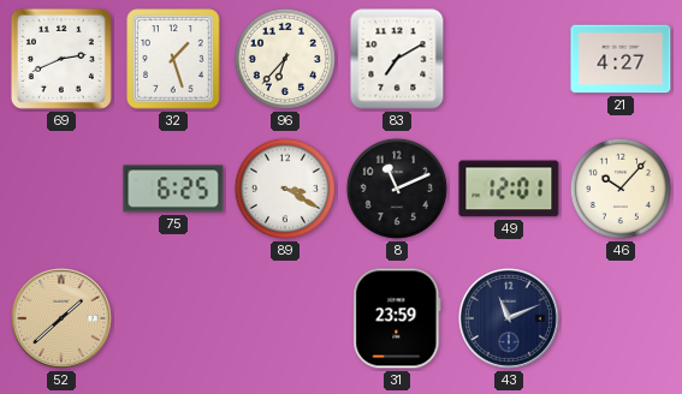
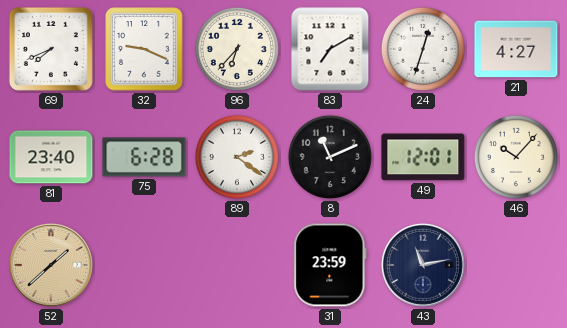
69: 2:41 -> 7:41
32: 1:27 -> 9:19
24: none -> 12:33
81: none -> 23:40
75: 6:25 -> 6:28
89: 3:20 -> 2:21
43: 11:11 -> 11:13
